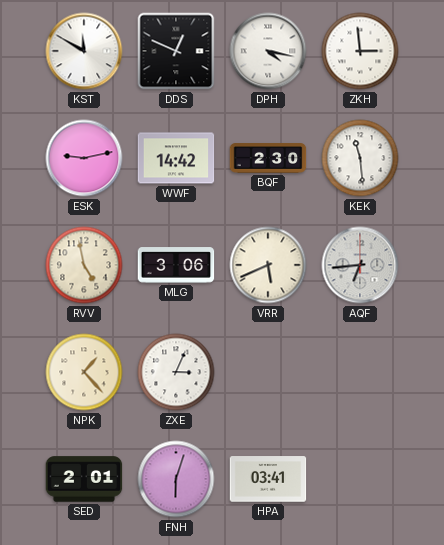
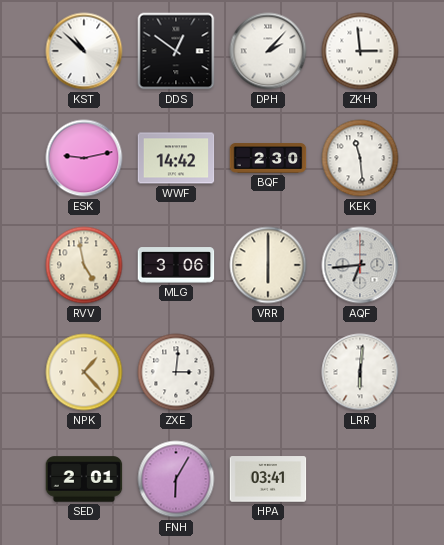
KST: 11:50 -> 10:52
DDS: 12:49 -> 12:51
DPH: 4:17 -> 2:07
VRR: 5:41 -> 6:00
ZXE: 3:04 -> 3:01
LRR: none -> 6:01
FNH: 6:03 -> 6:05
